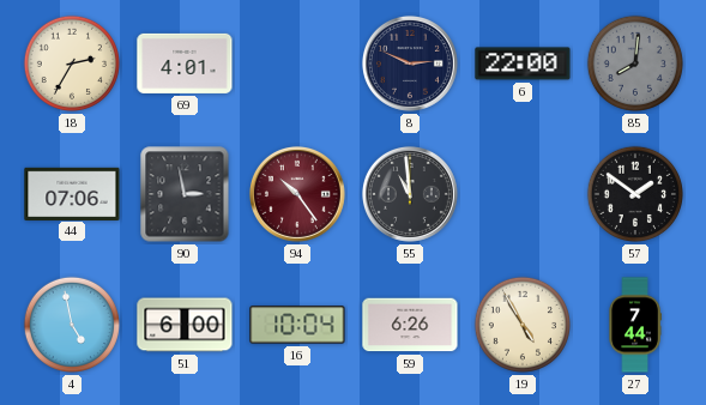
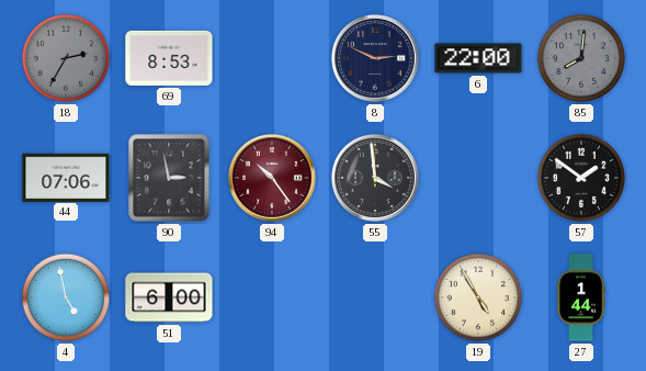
18 dial: cream -> grey
69: 4:01 -> 8:53
55: 10:59 -> 3:59
16: 10:04 -> none
59: 6:26 -> none
27: 7:44 -> 1:44
